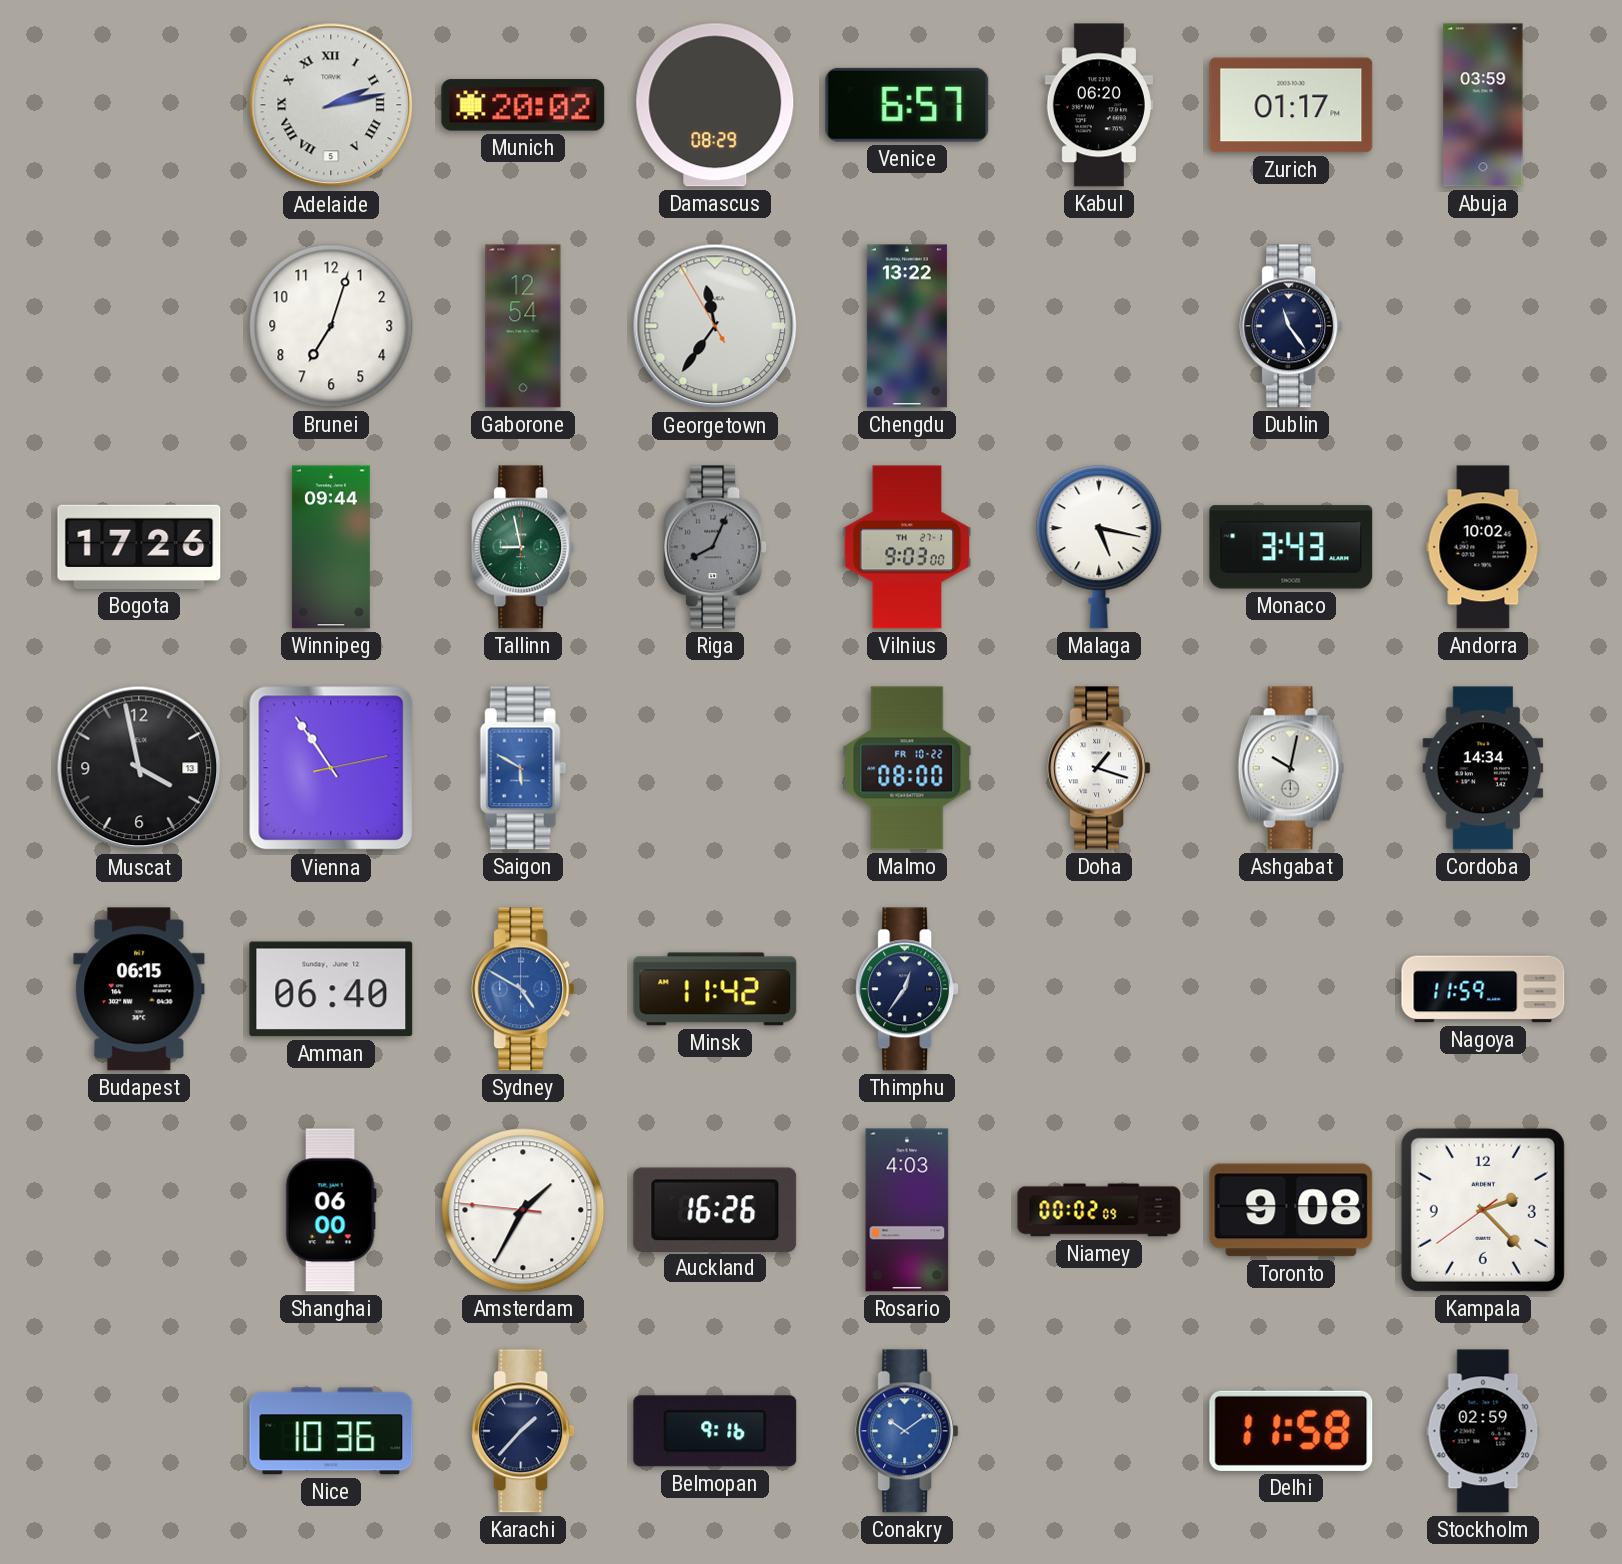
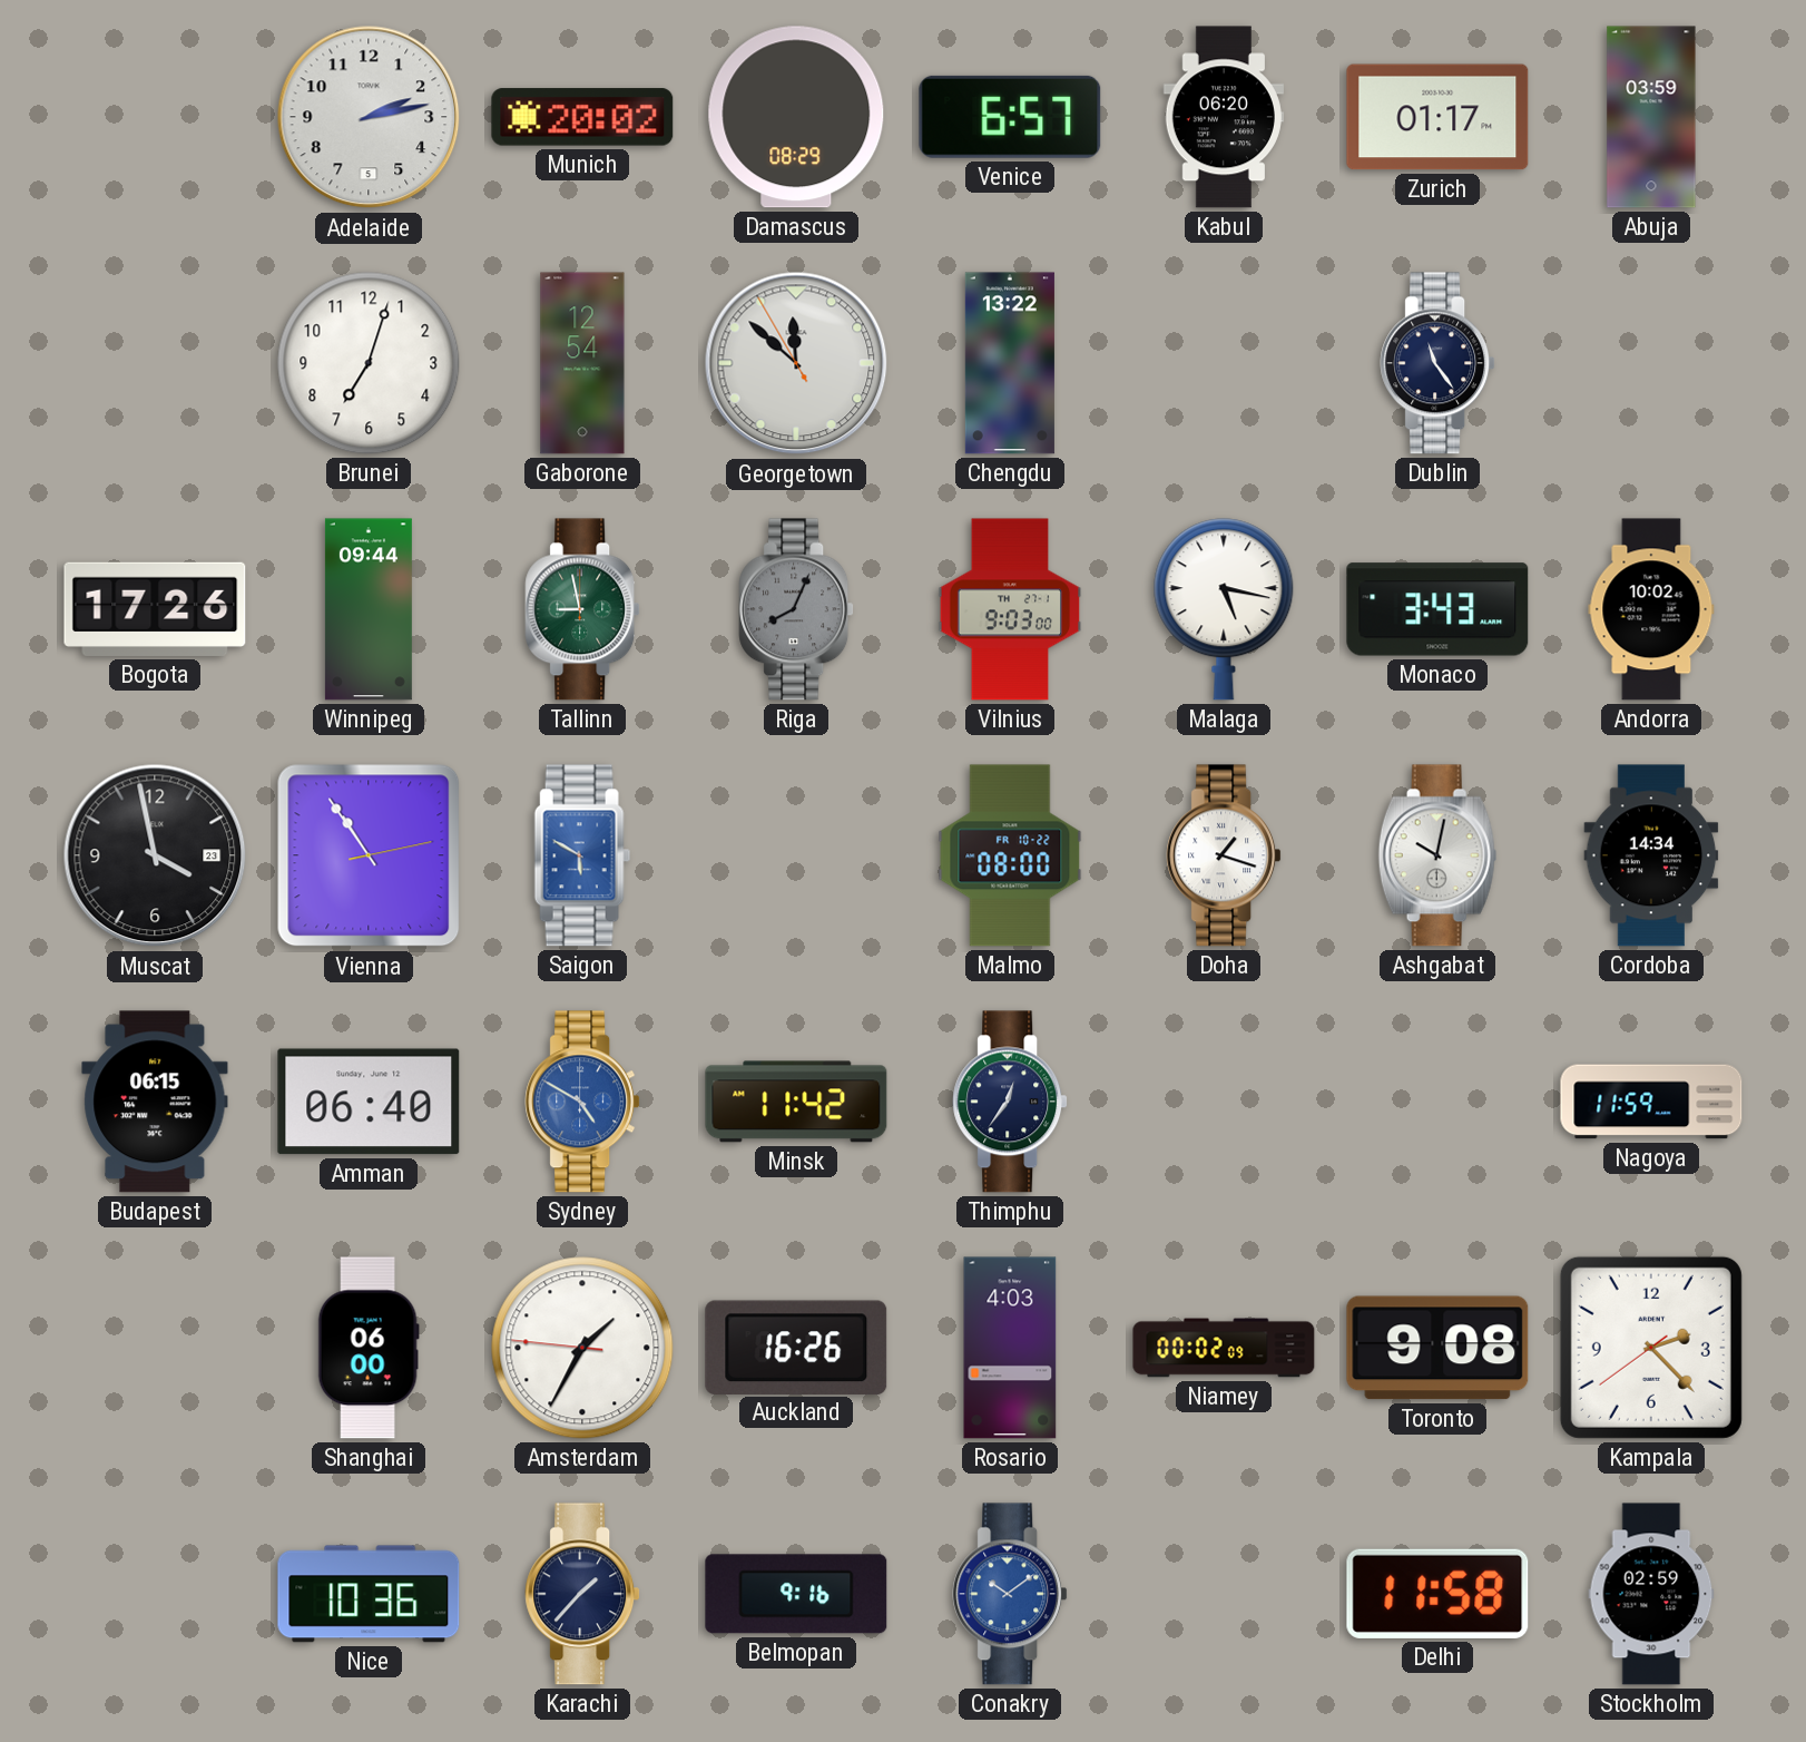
Adelaide numerals: Roman -> Arabic
Georgetown: 11:35 -> 11:51
Muscat date: 13 -> 23
